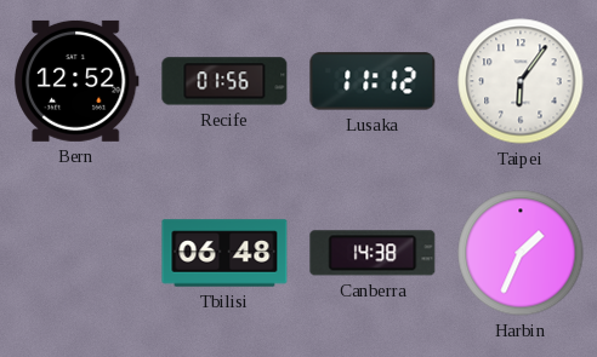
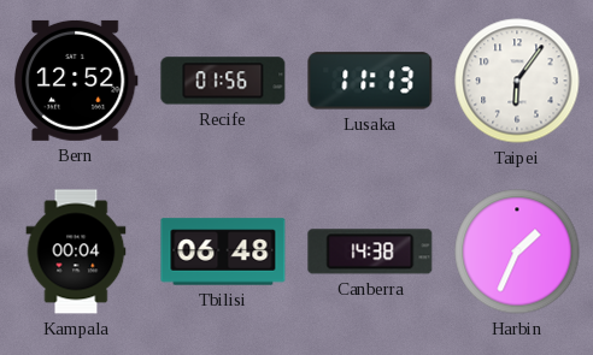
Lusaka: 11:12 -> 11:13
Kampala: none -> 00:04
